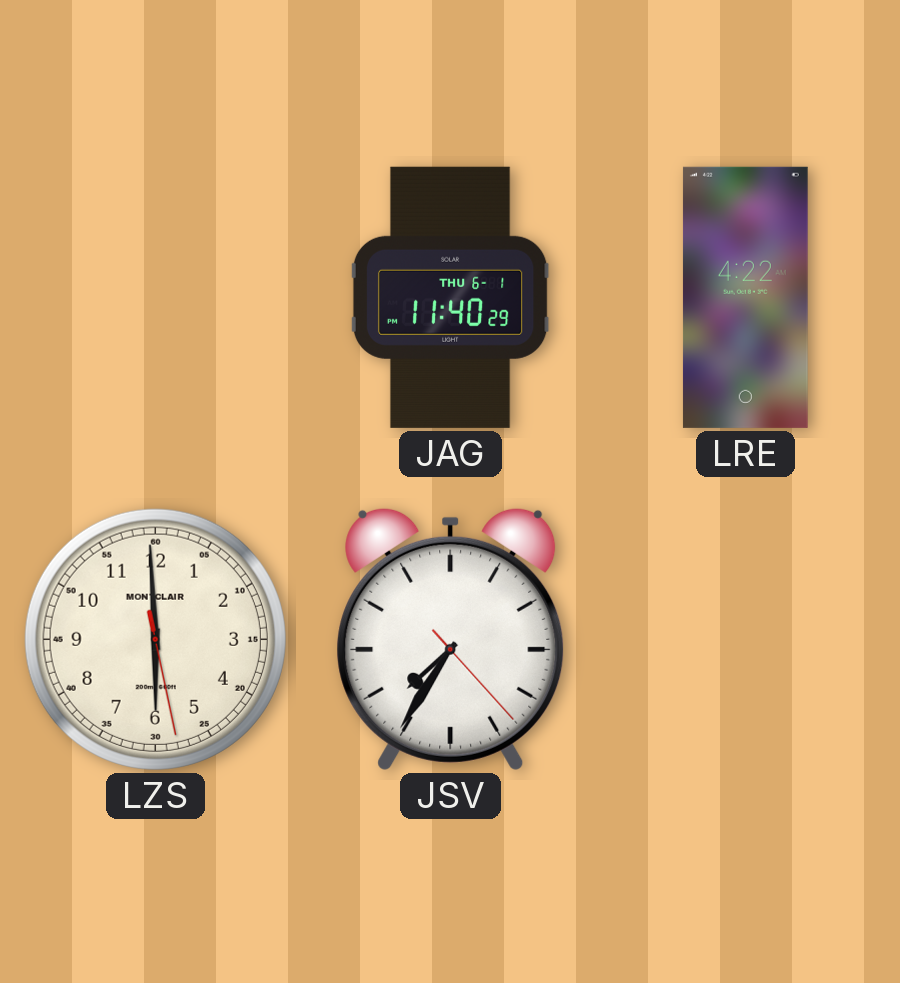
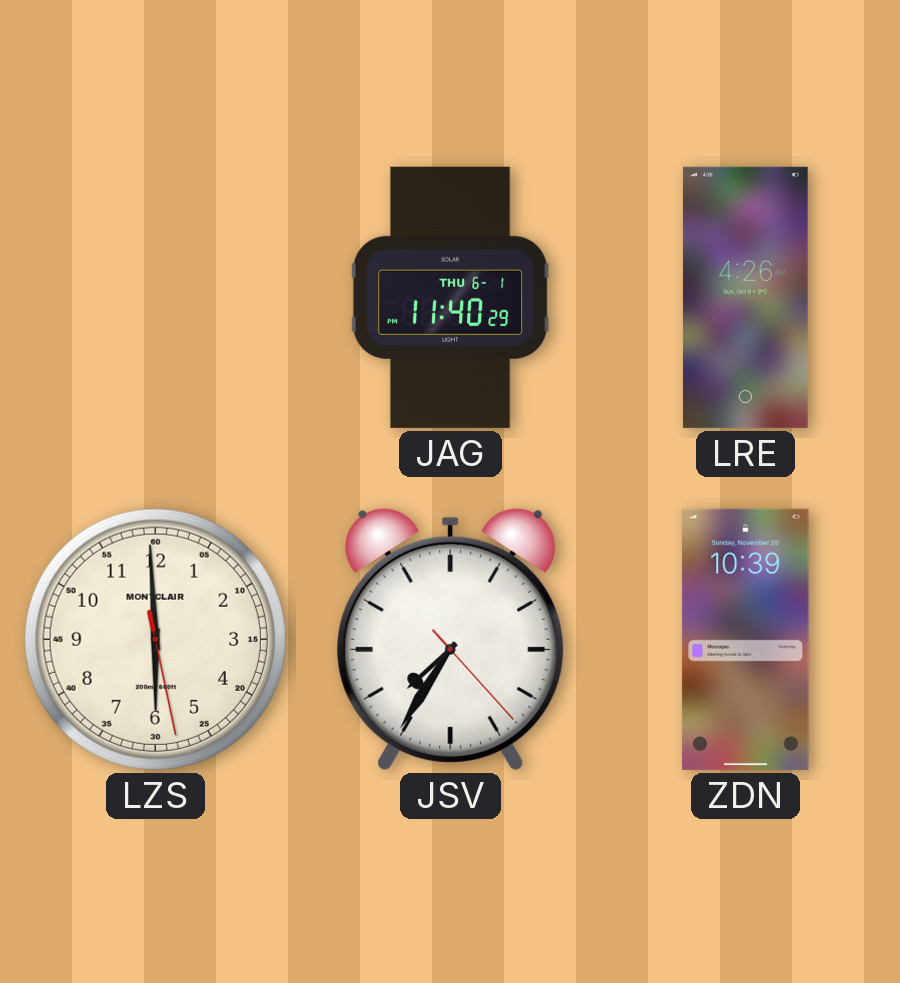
LRE: 4:22 -> 4:26
ZDN: none -> 10:39
